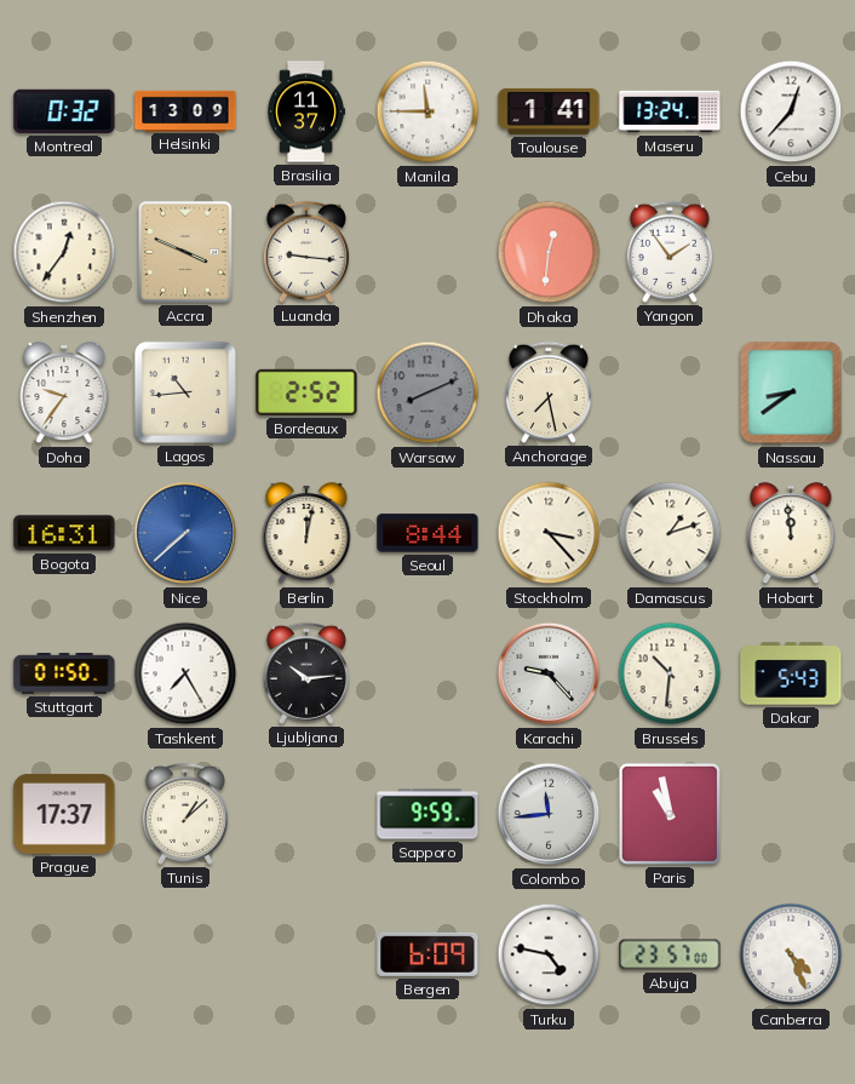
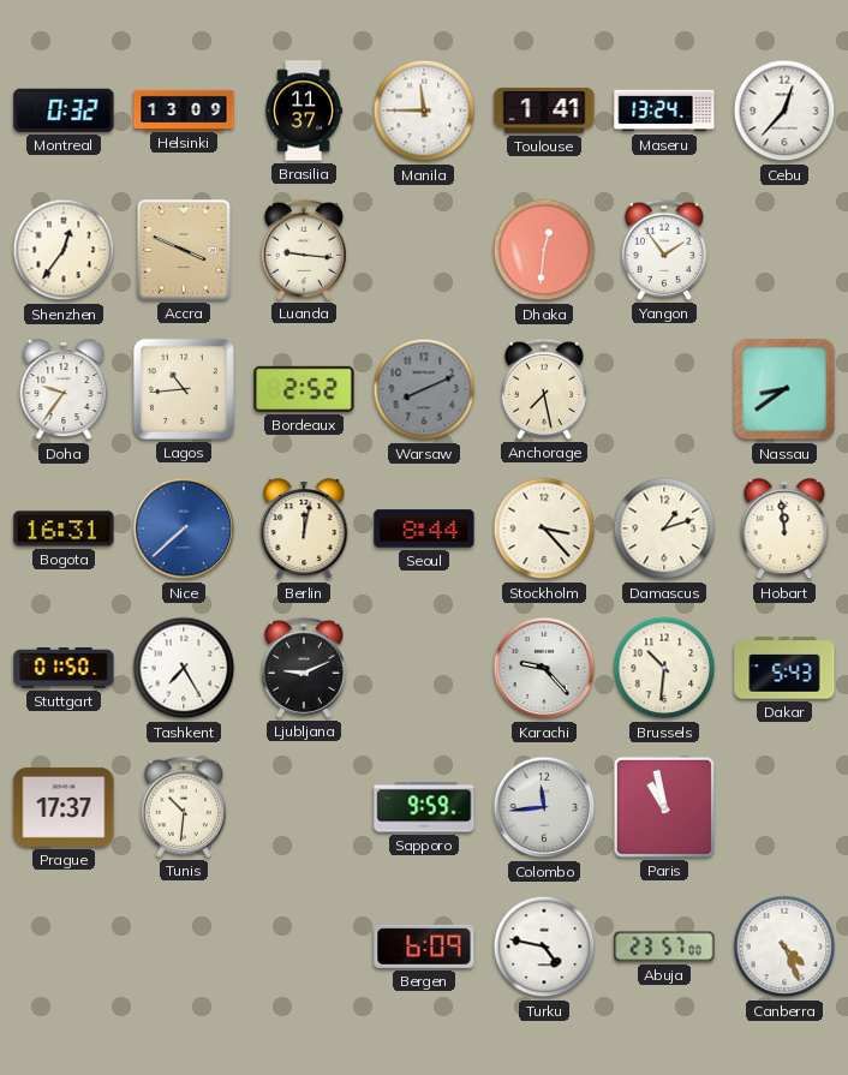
Ljubljana: 10:14 -> 9:11
Tunis: 1:08 -> 10:31
